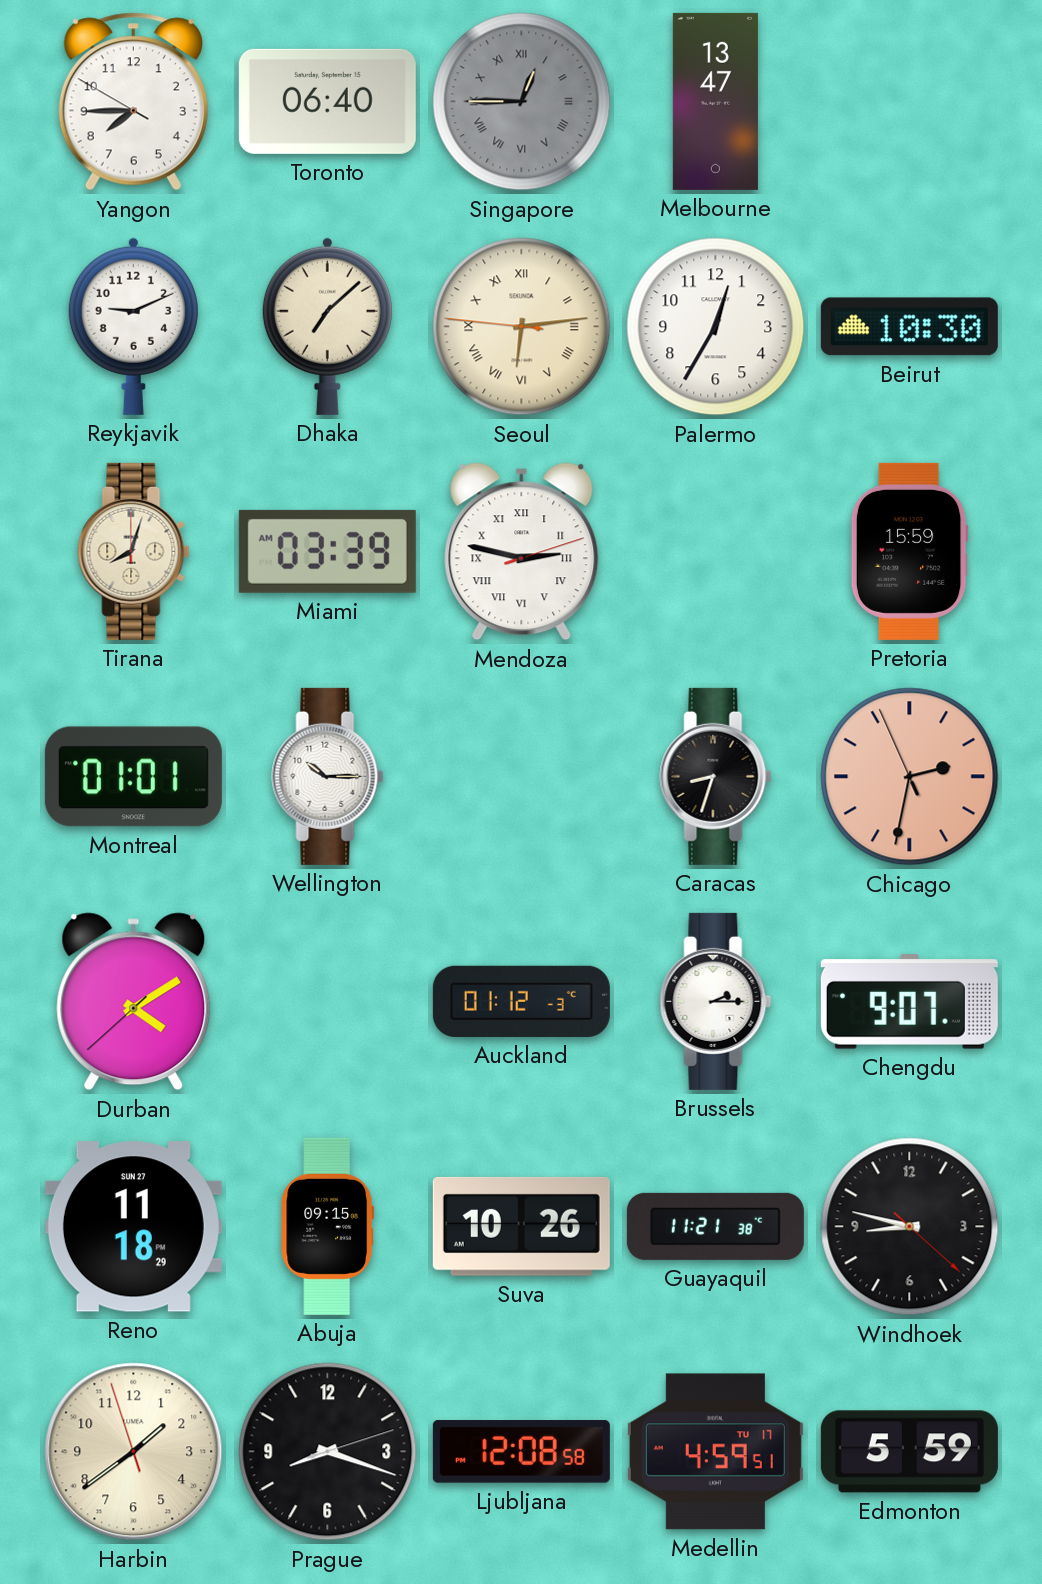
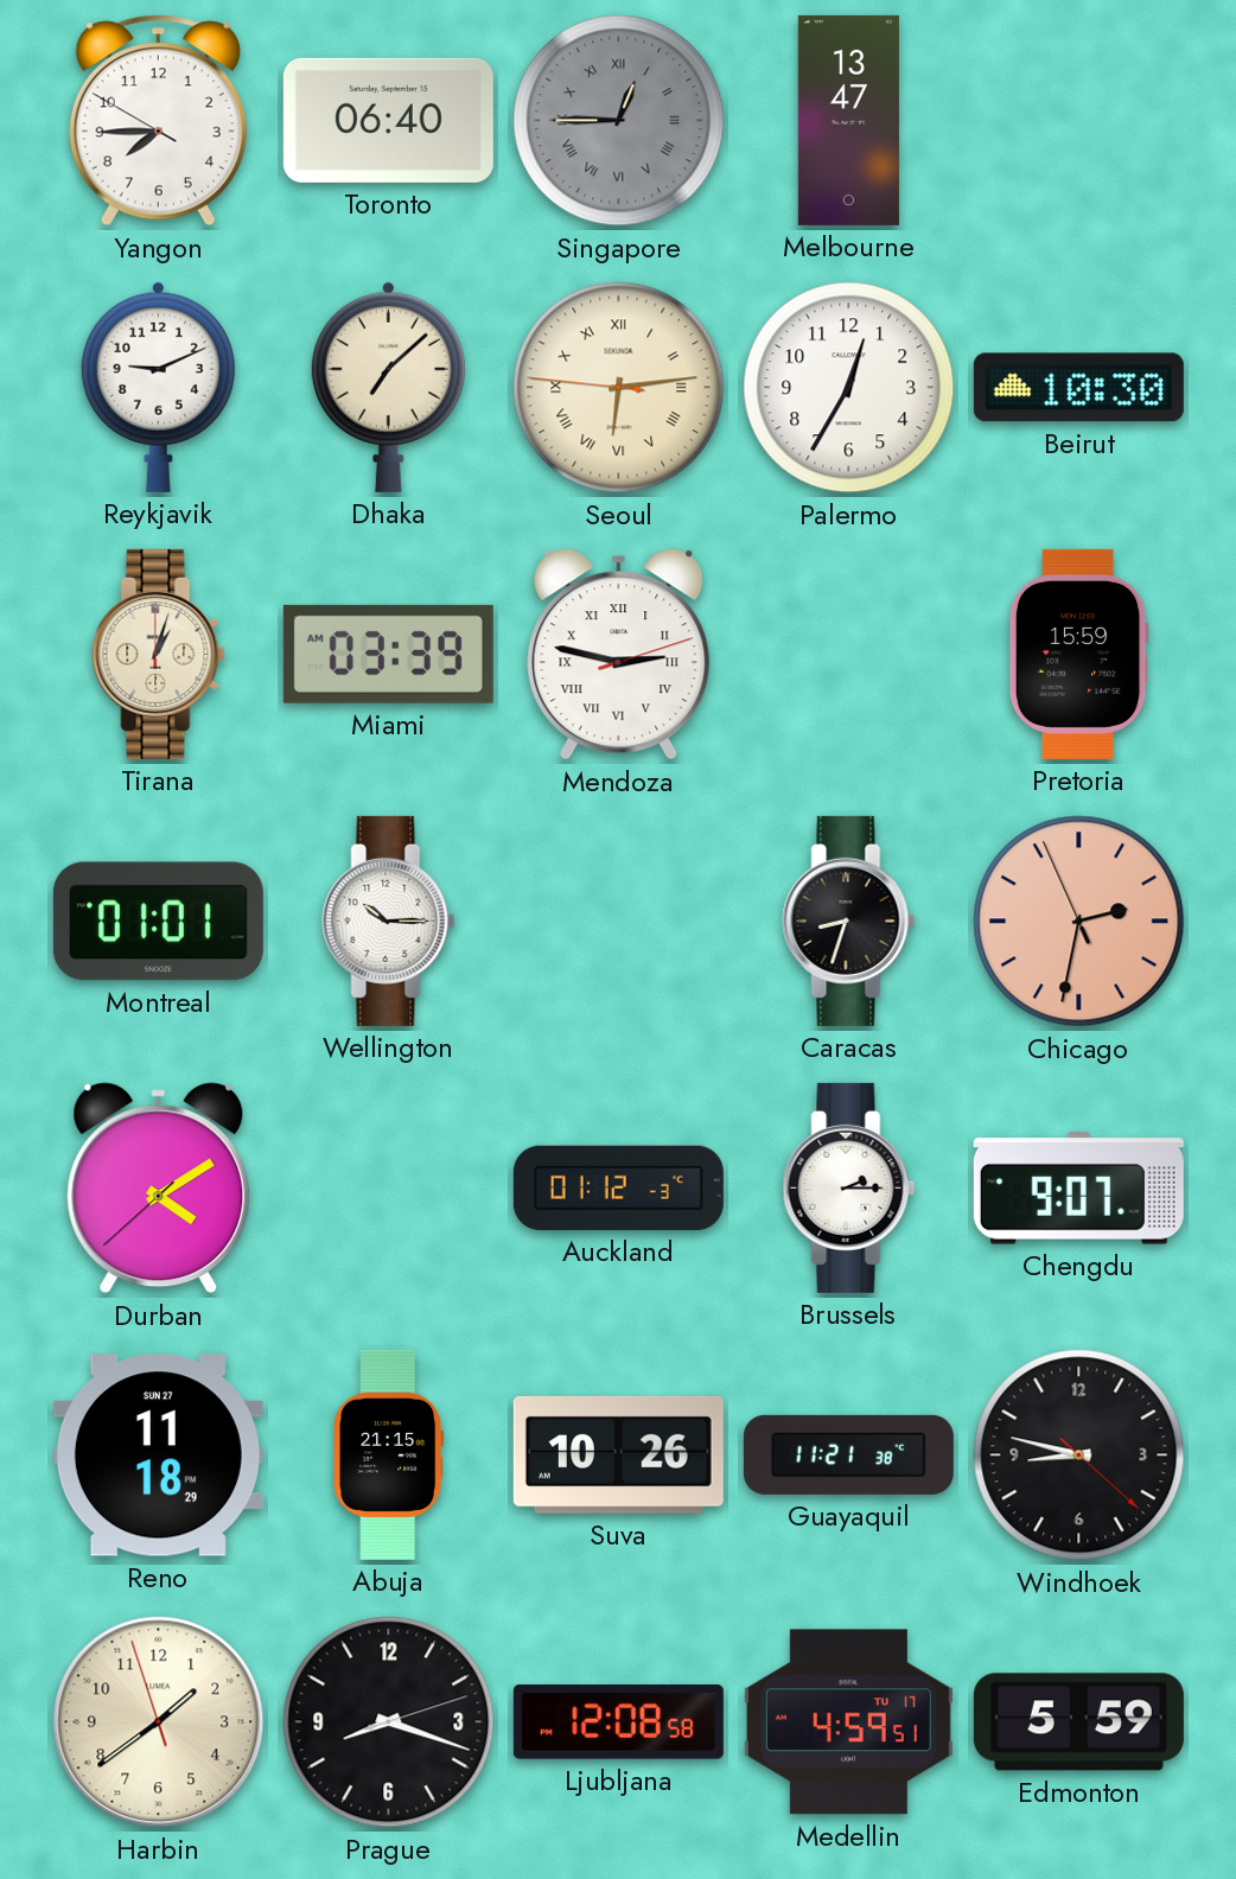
Tirana: 8:03 -> 1:03
Abuja: 09:15 -> 21:15
